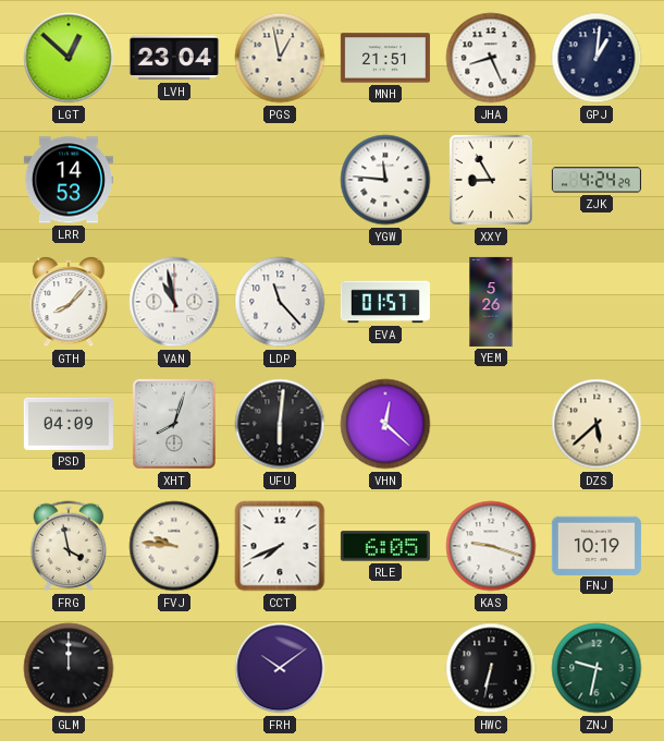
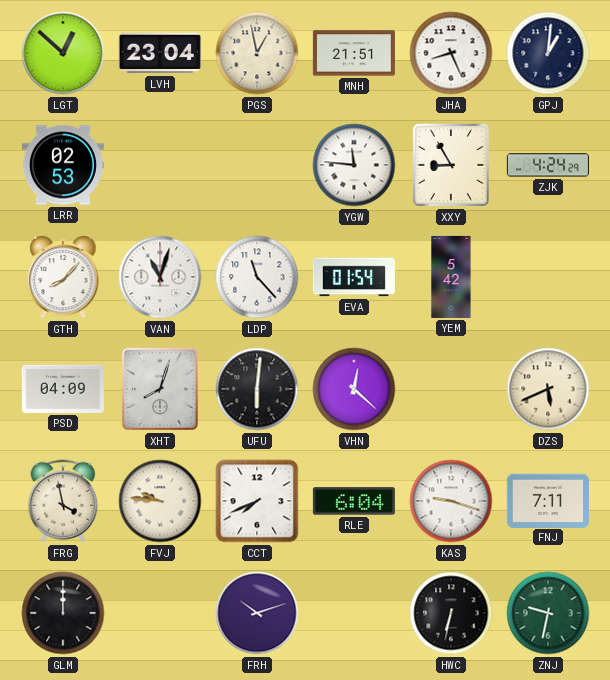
LRR: 14:53 -> 02:53
VAN: 10:58 -> 11:03
EVA: 01:57 -> 01:54
YEM: 5:26 -> 5:42
DZS: 5:38 -> 5:41
RLE: 6:05 -> 6:04
FNJ: 10:19 -> 7:11
FRH: 10:09 -> 10:12
